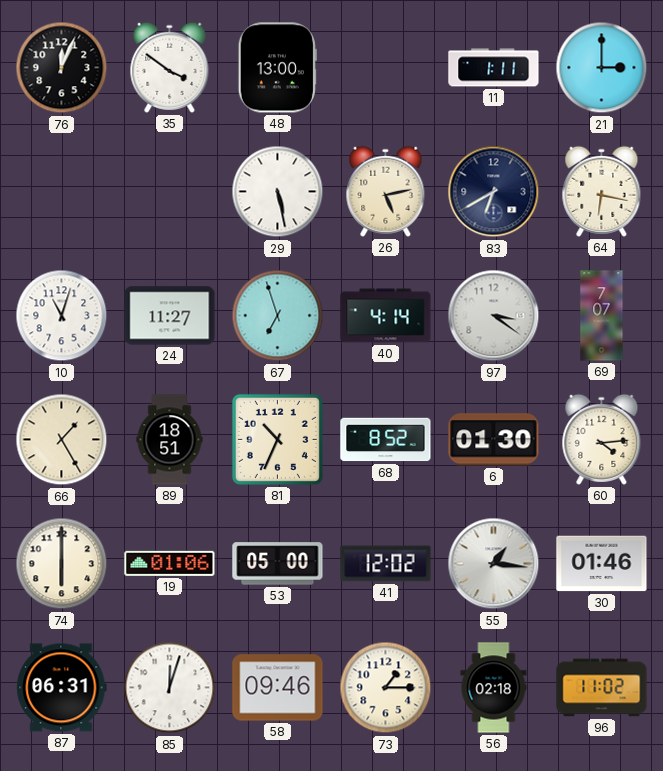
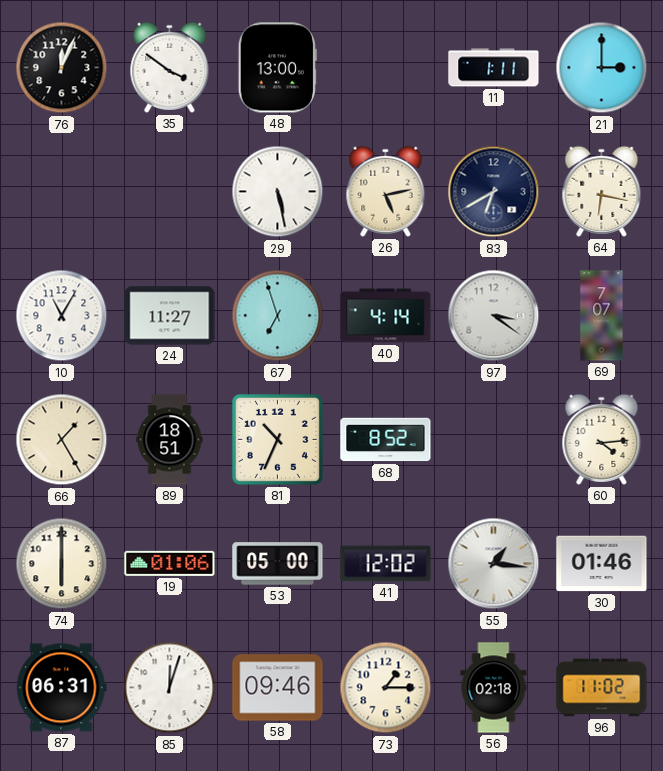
10: 11:03 -> 11:05
6: 01:30 -> none
